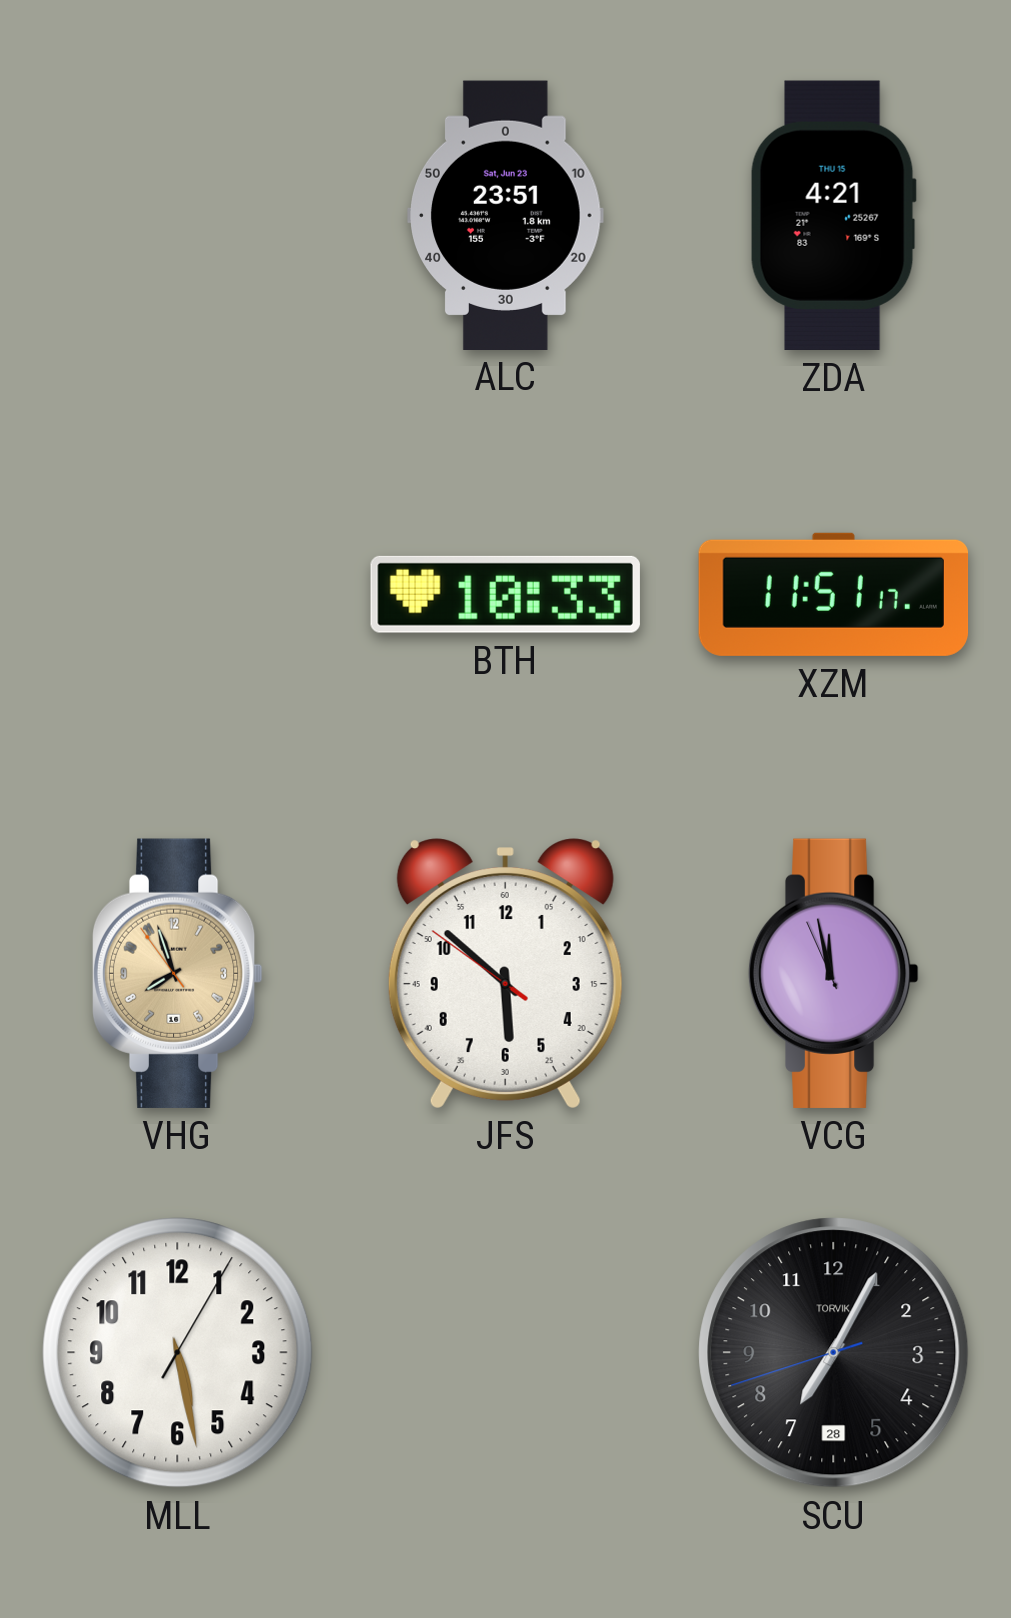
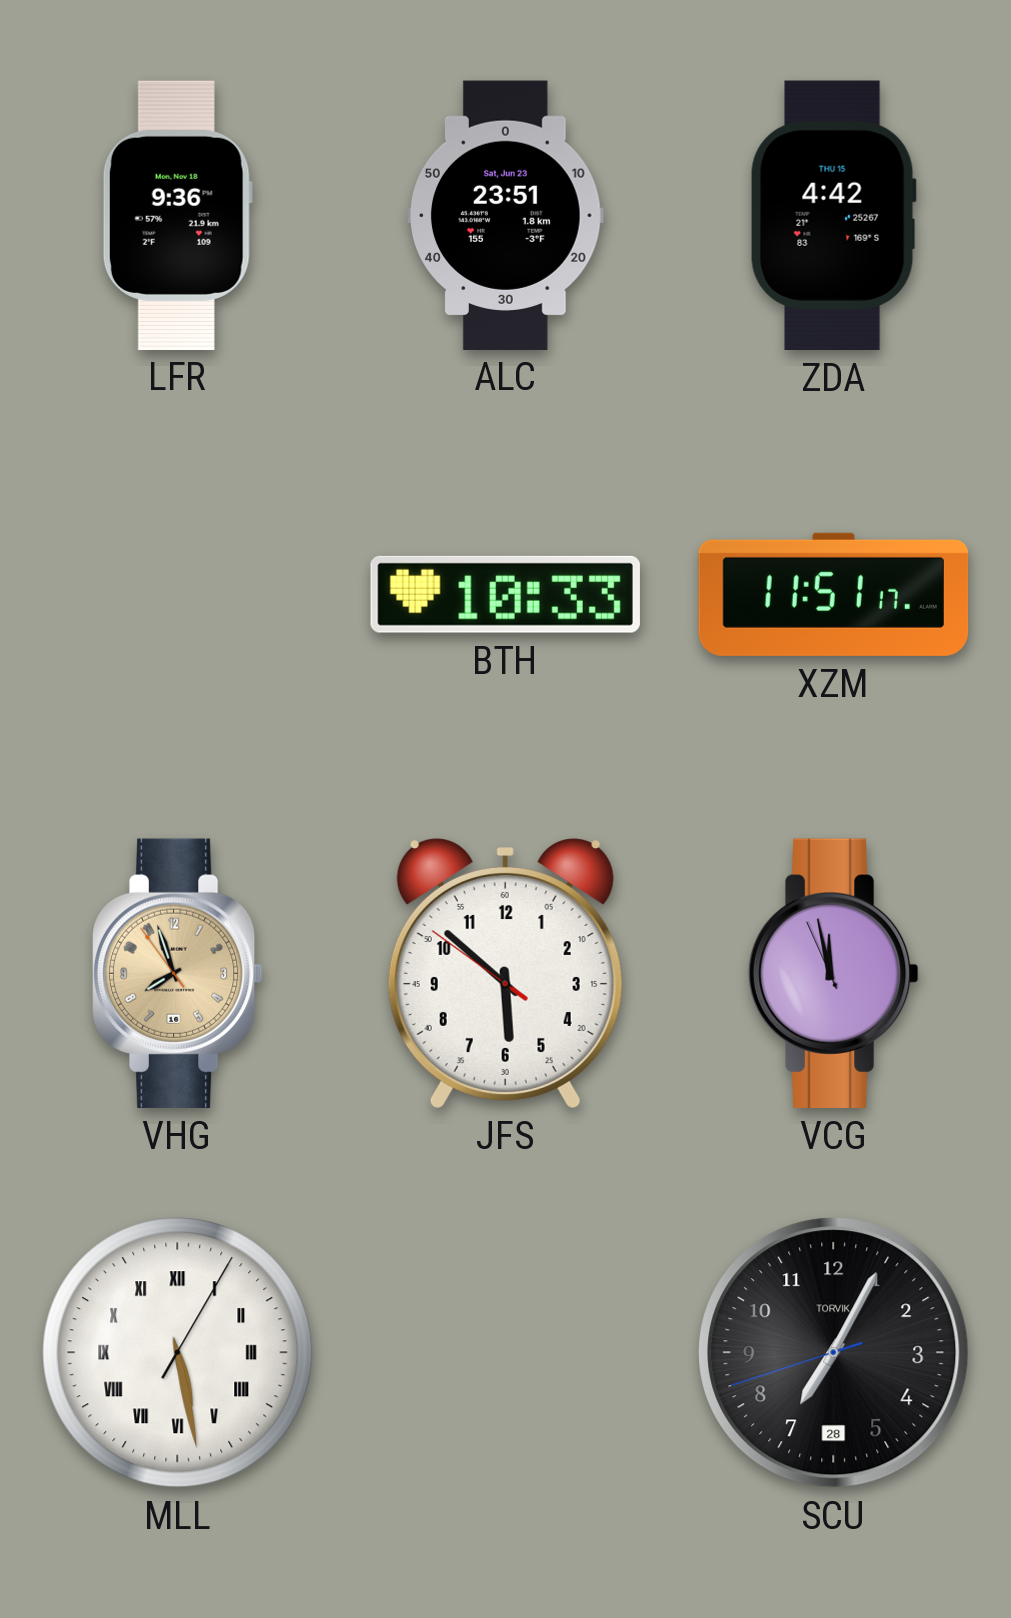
LFR: none -> 9:36
ZDA: 4:21 -> 4:42
MLL numerals: Arabic -> Roman
